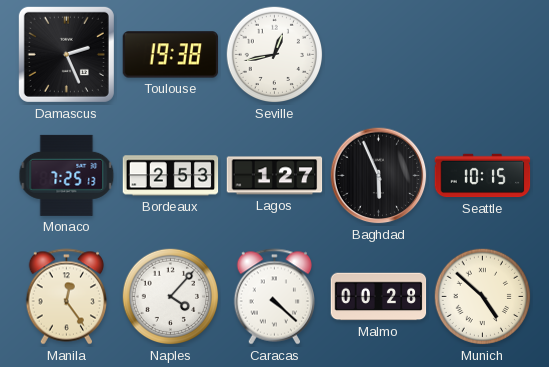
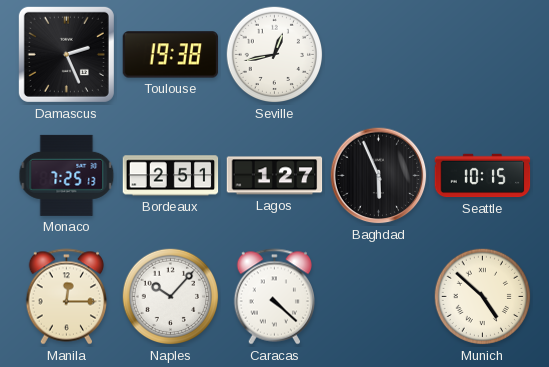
Bordeaux: 2:53 -> 2:51
Manila: 12:24 -> 12:15
Naples: 4:07 -> 10:07
Malmo: 00:28 -> none
